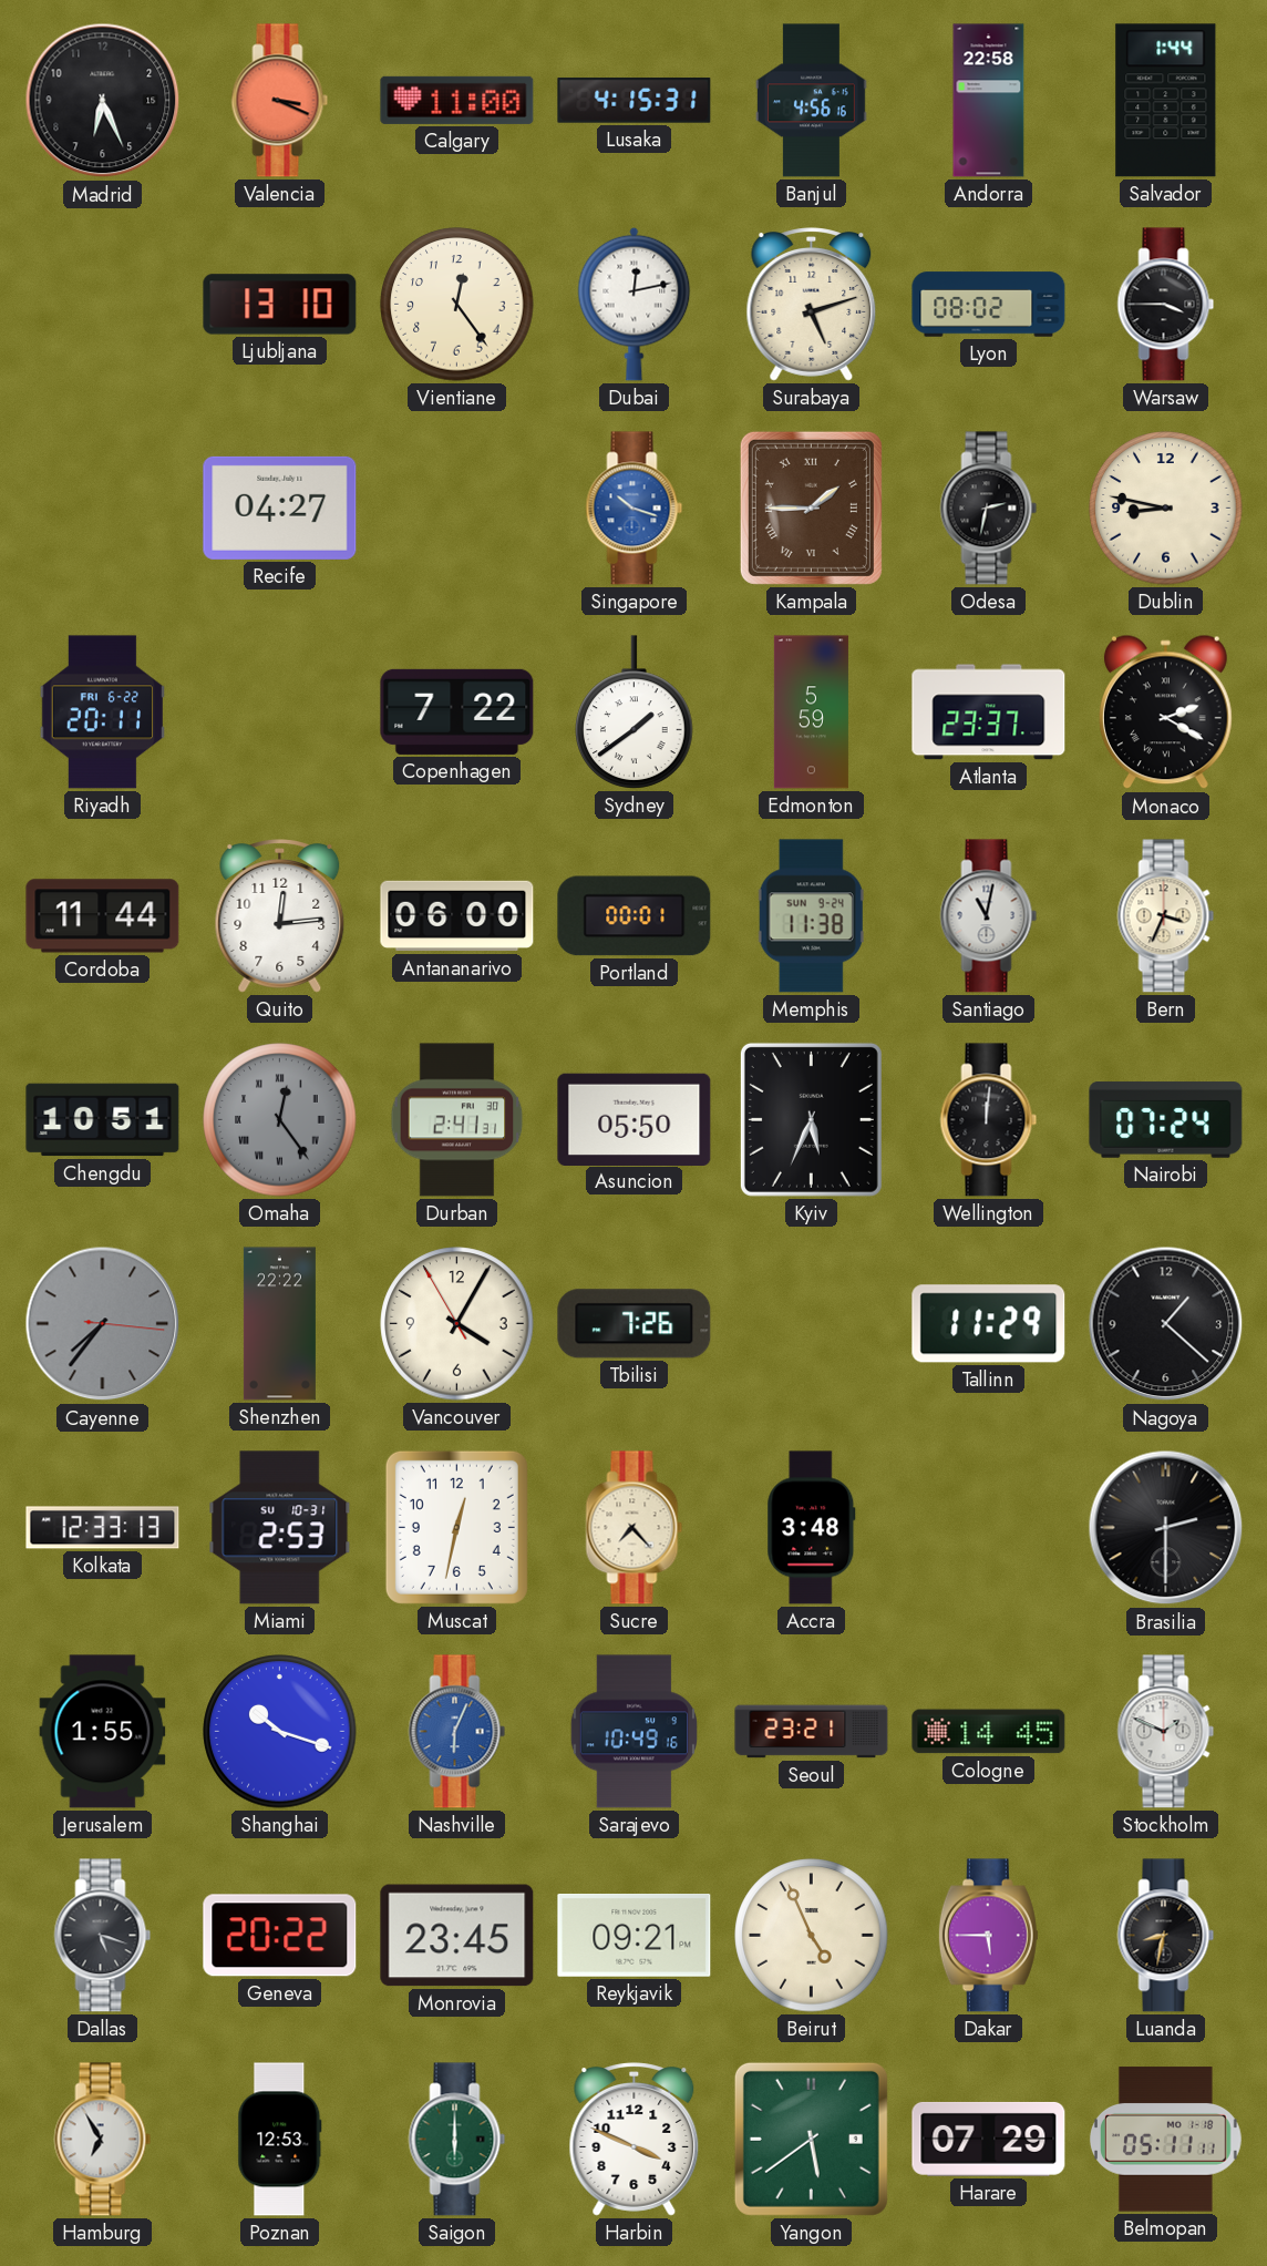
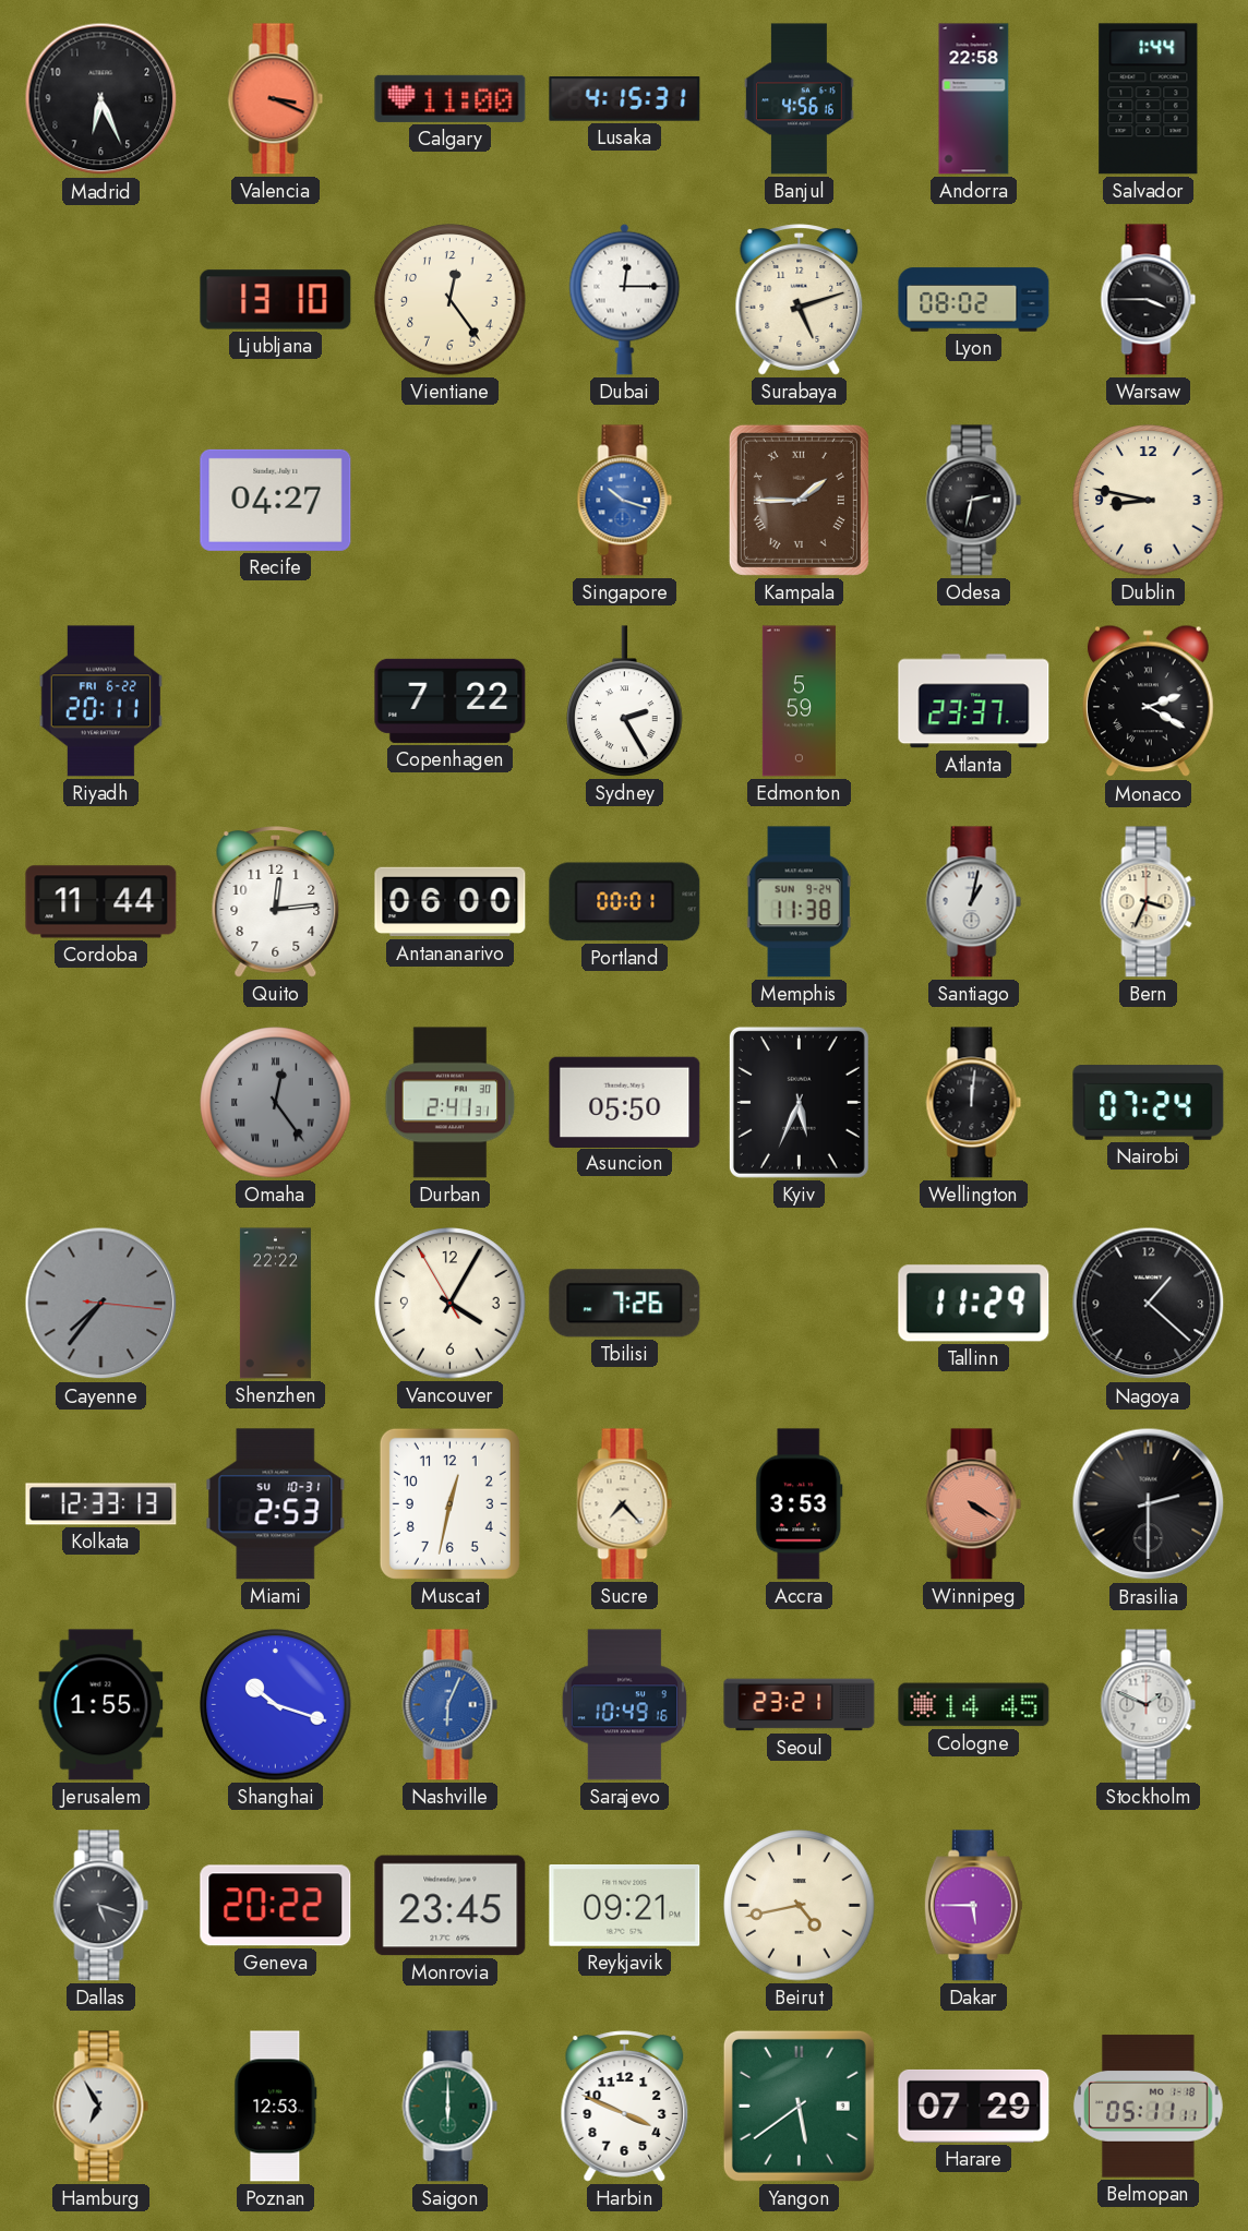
Dubai: 12:13 -> 12:15
Sydney: 1:39 -> 2:25
Santiago: 11:02 -> 1:02
Chengdu: 10:51 -> none
Accra: 3:48 -> 3:53
Winnipeg: none -> 4:20
Beirut: 4:56 -> 4:43
Luanda: 8:32 -> none
